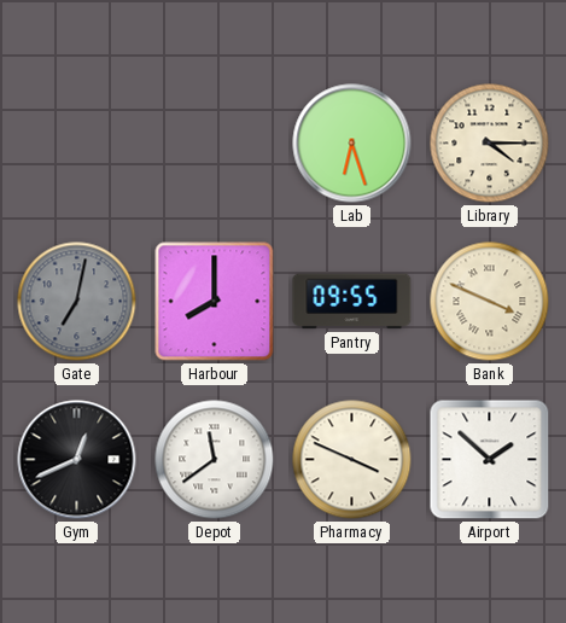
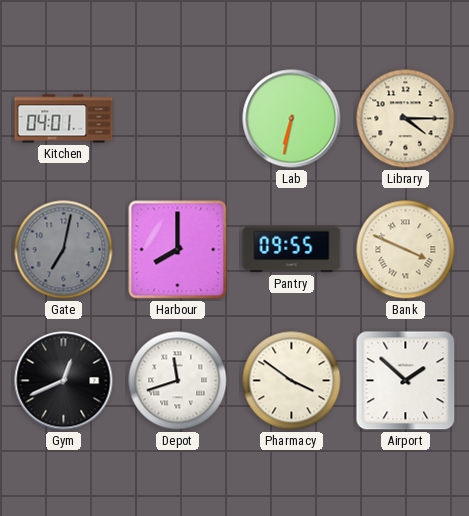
Kitchen: none -> 04:01
Lab: 6:27 -> 6:32
Depot: 11:39 -> 11:42
Pharmacy: 3:49 -> 3:51
